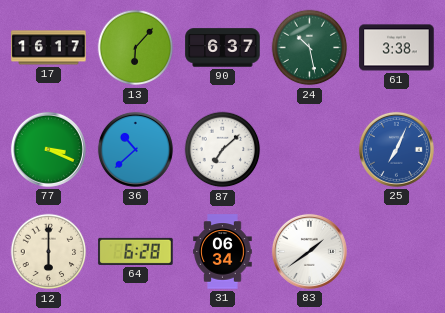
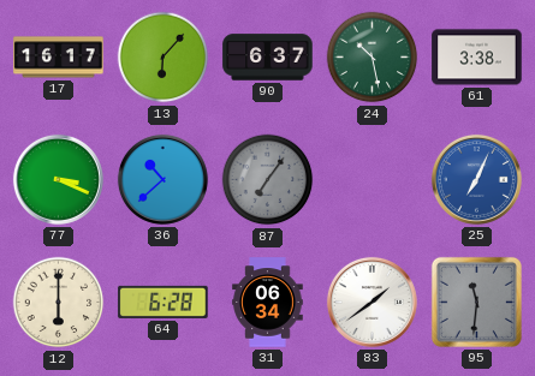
87: 7:08 -> 7:06
87 dial: white -> grey
95: none -> 11:31
